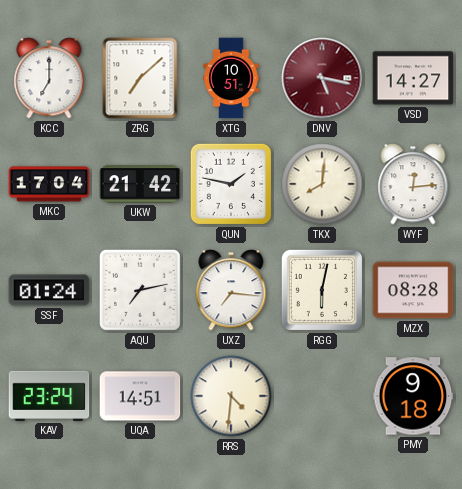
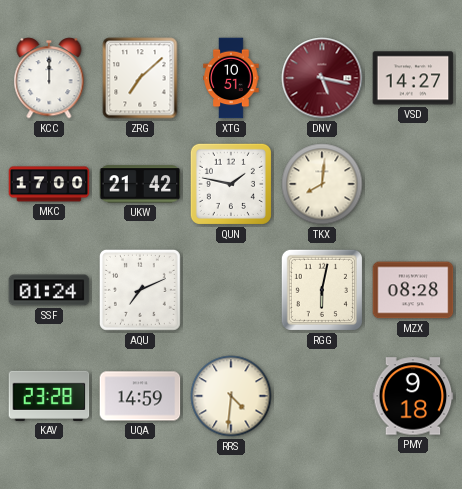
KCC: 7:00 -> 12:00
MKC: 17:04 -> 17:00
WYF: 12:14 -> none
AQU: 7:13 -> 7:11
UXZ: 7:16 -> none
KAV: 23:24 -> 23:28
UQA: 14:51 -> 14:59
